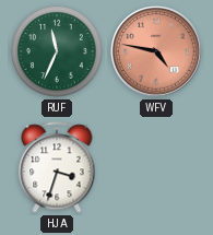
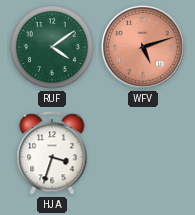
RUF: 11:34 -> 4:09
WFV: 4:47 -> 5:12
